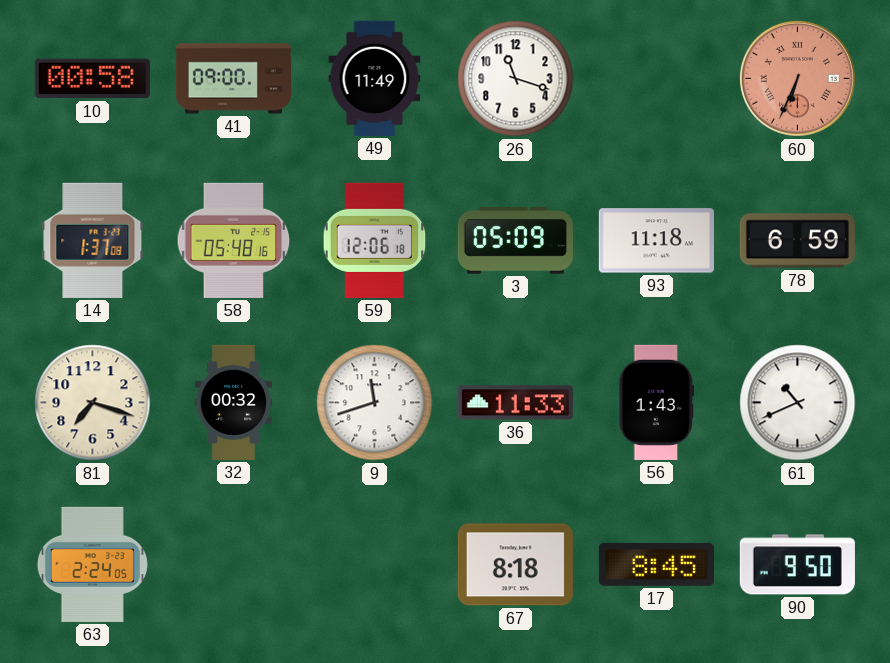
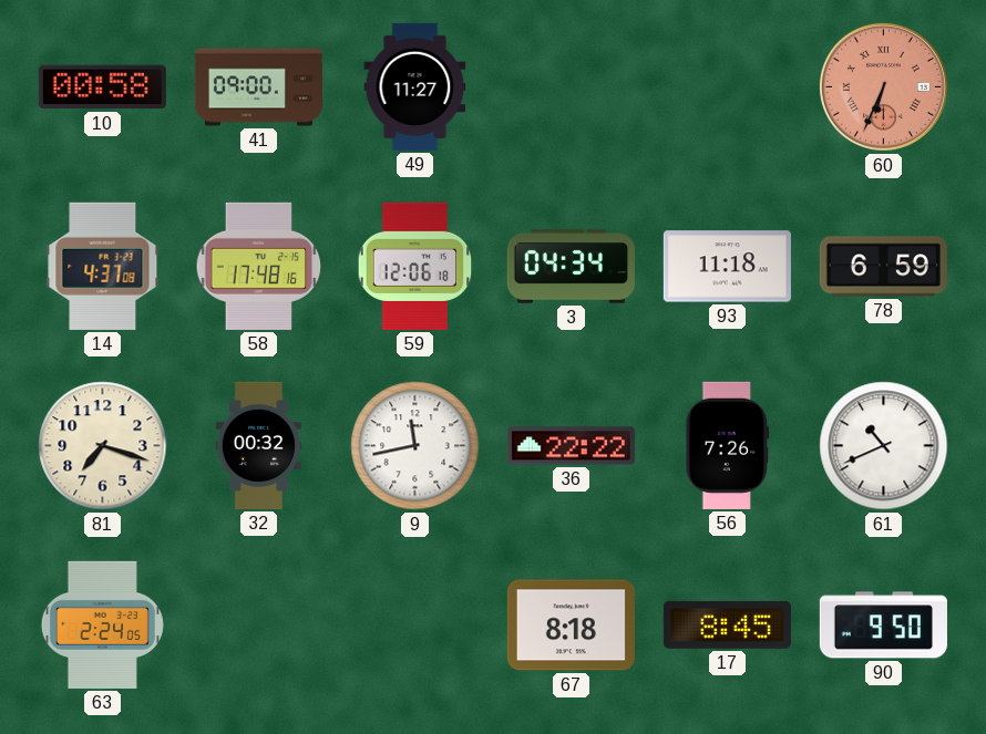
49: 11:49 -> 11:27
26: 11:18 -> none
14: 1:37 -> 4:37
58: 05:48 -> 17:48
3: 05:09 -> 04:34
9: 11:42 -> 11:43
36: 11:33 -> 22:22
56: 1:43 -> 7:26
